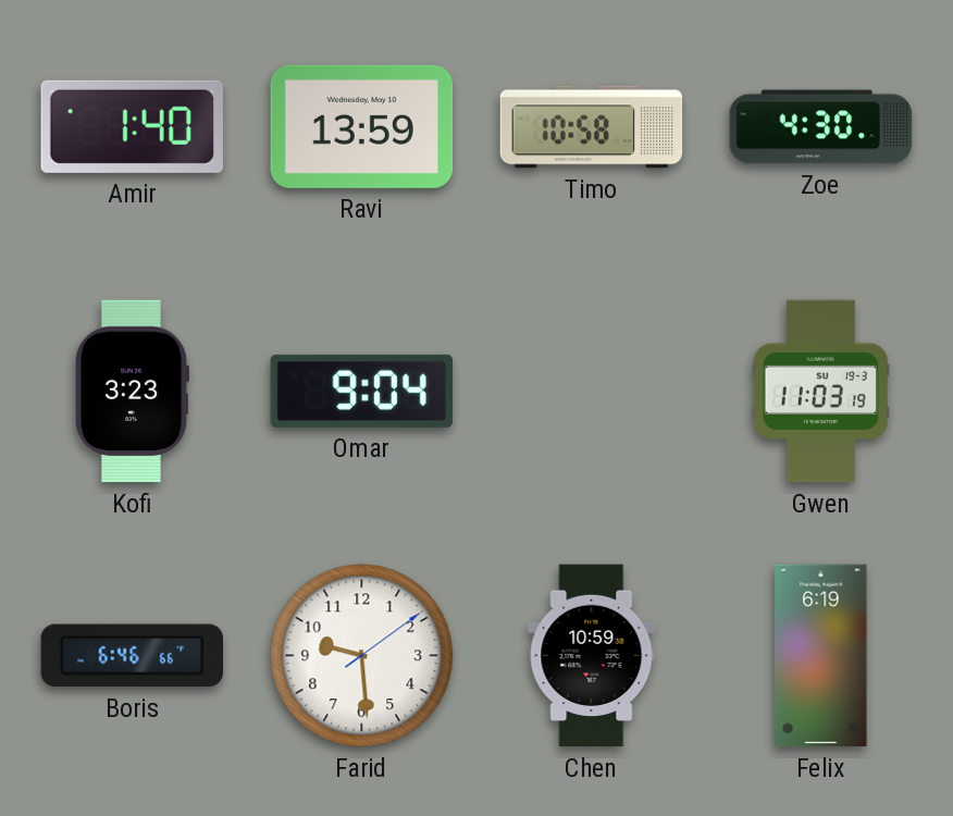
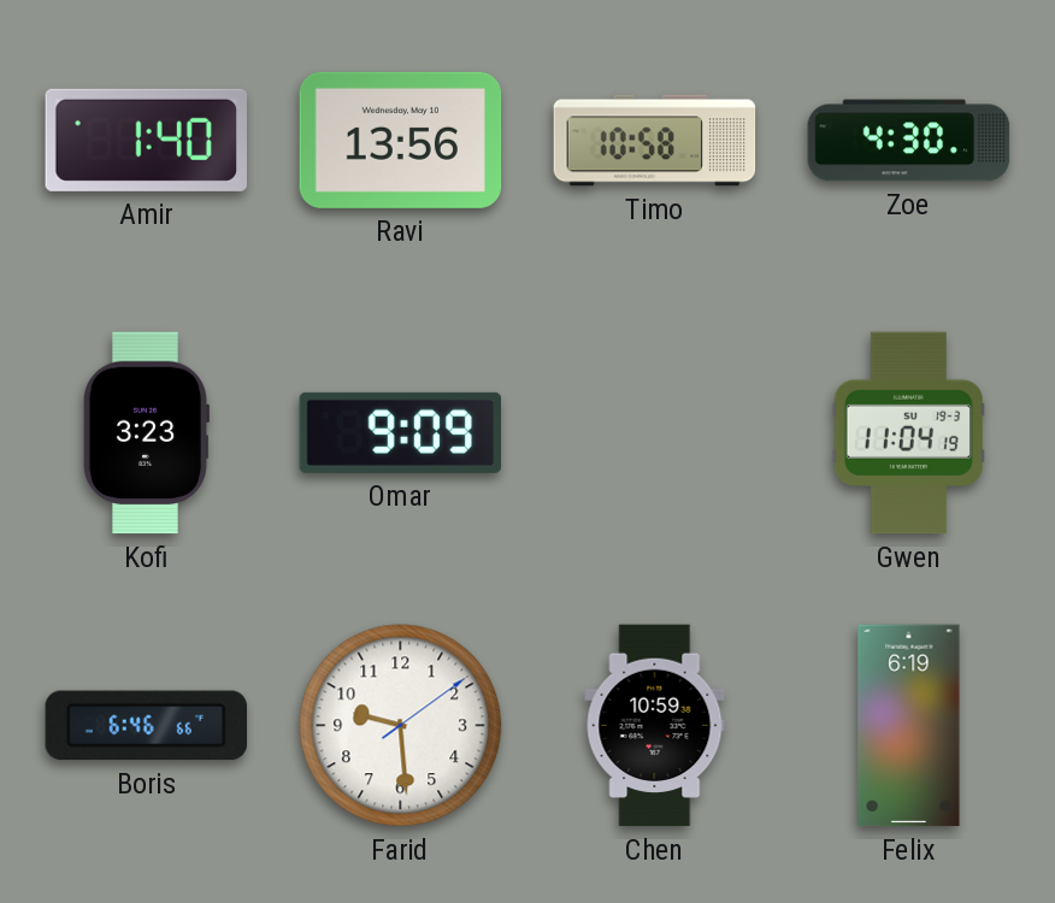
Ravi: 13:59 -> 13:56
Omar: 9:04 -> 9:09
Gwen: 11:03 -> 11:04
